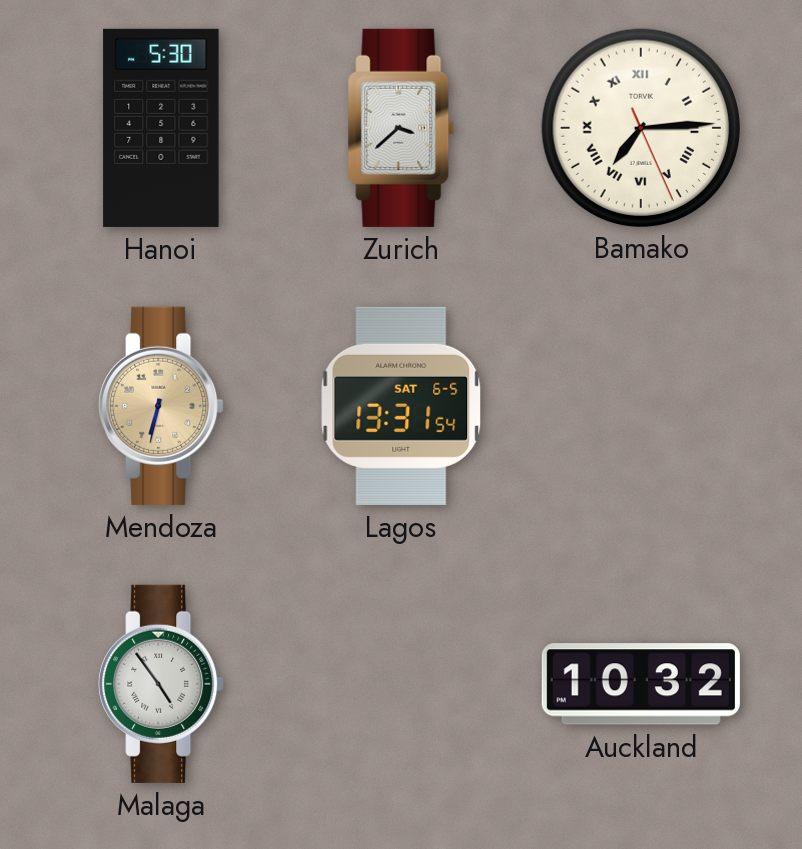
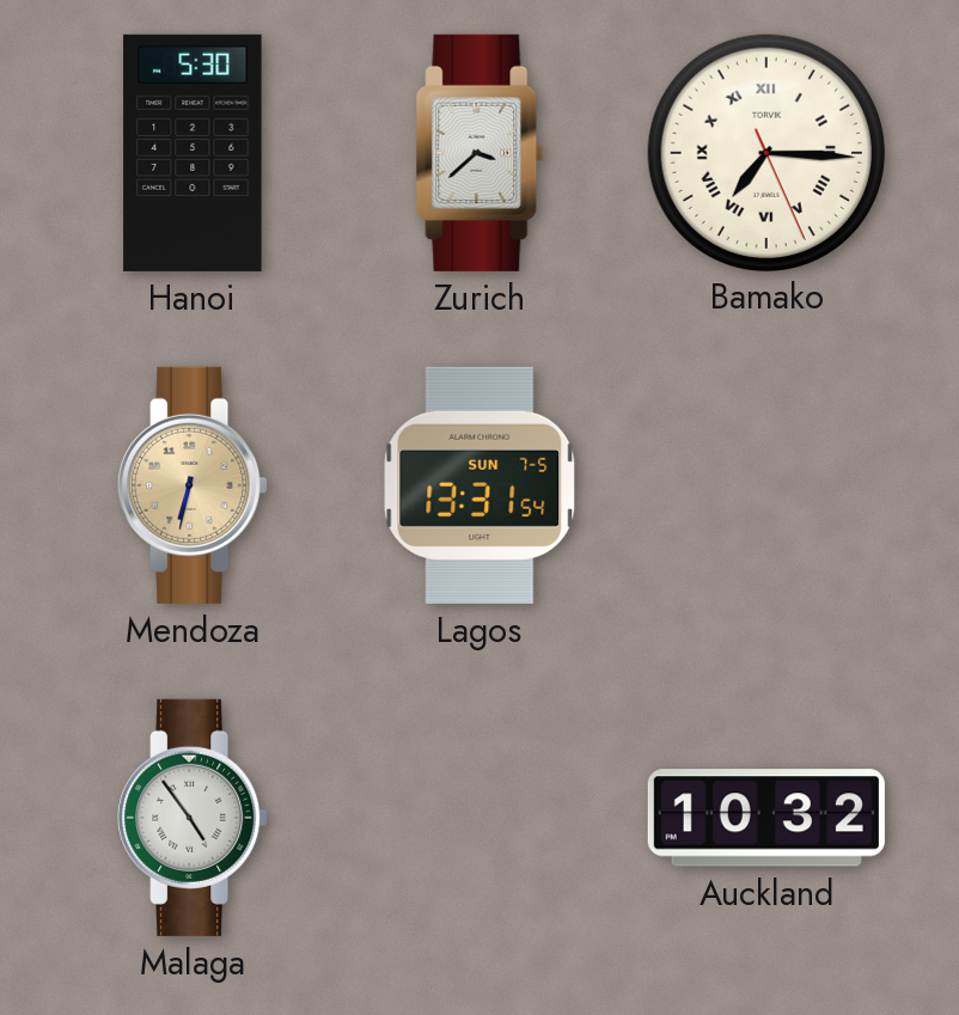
Bamako: 7:14 -> 7:15
Lagos date: SAT 6-5 -> SUN 7-5
